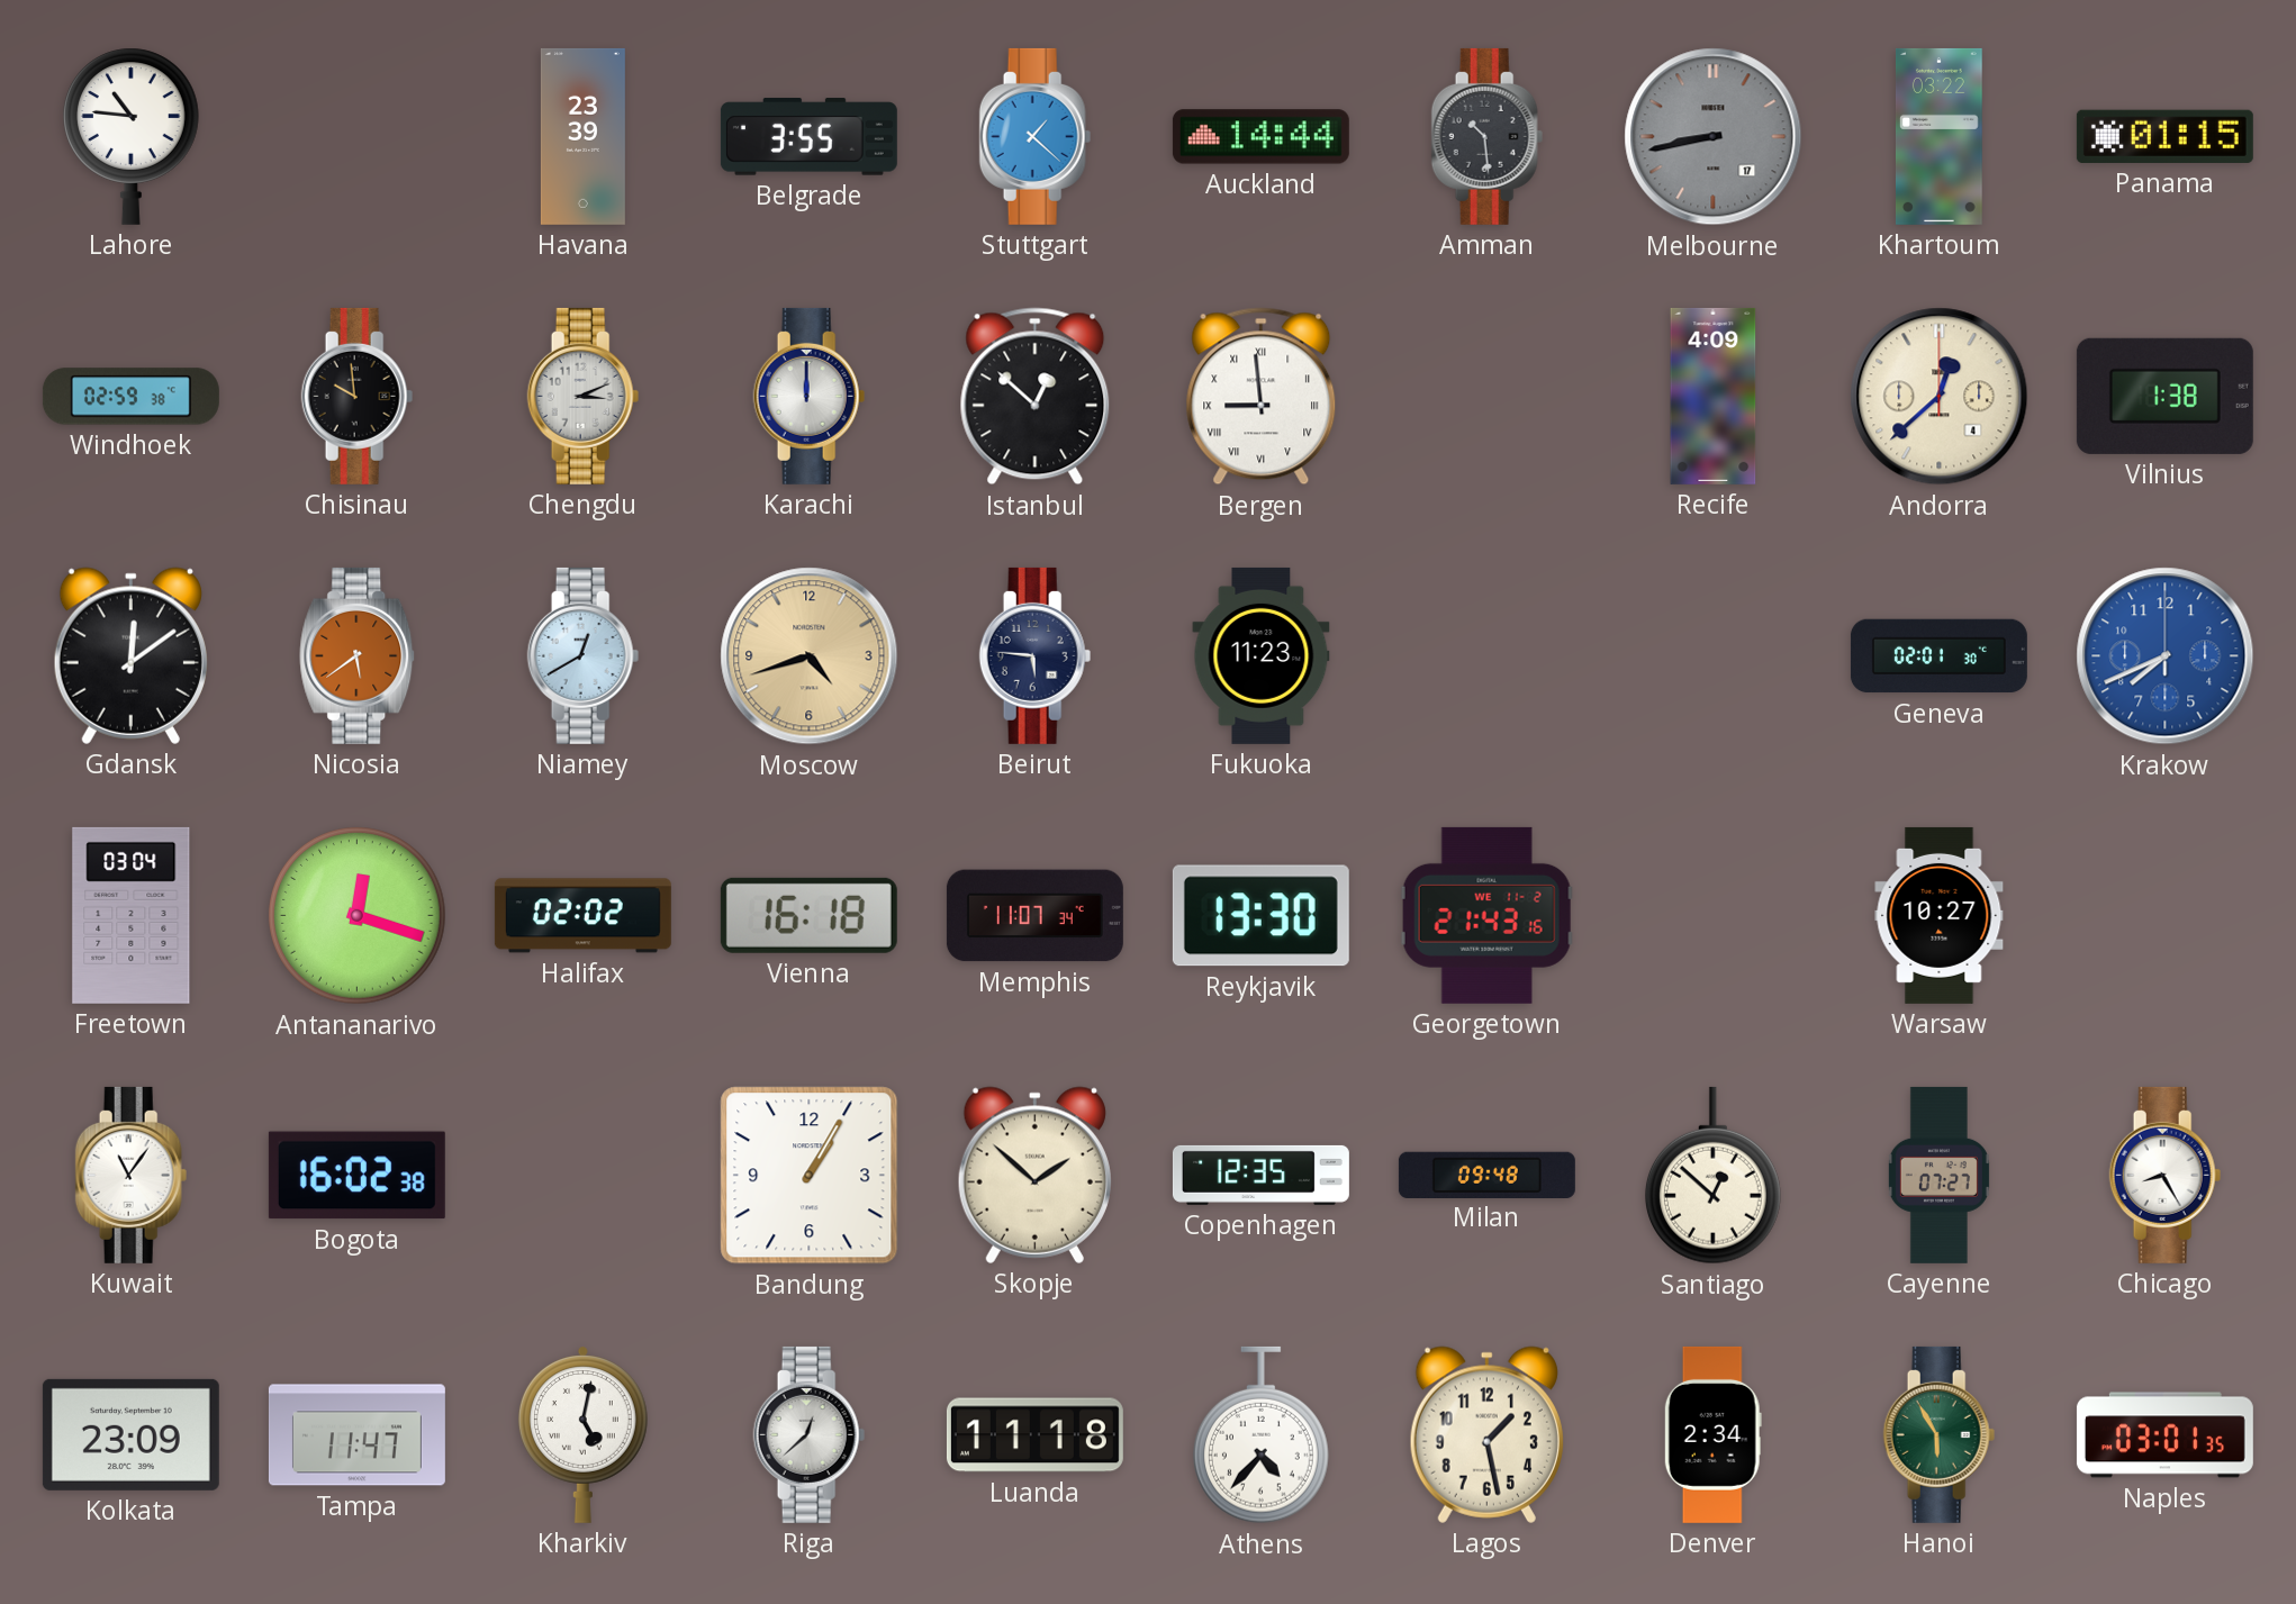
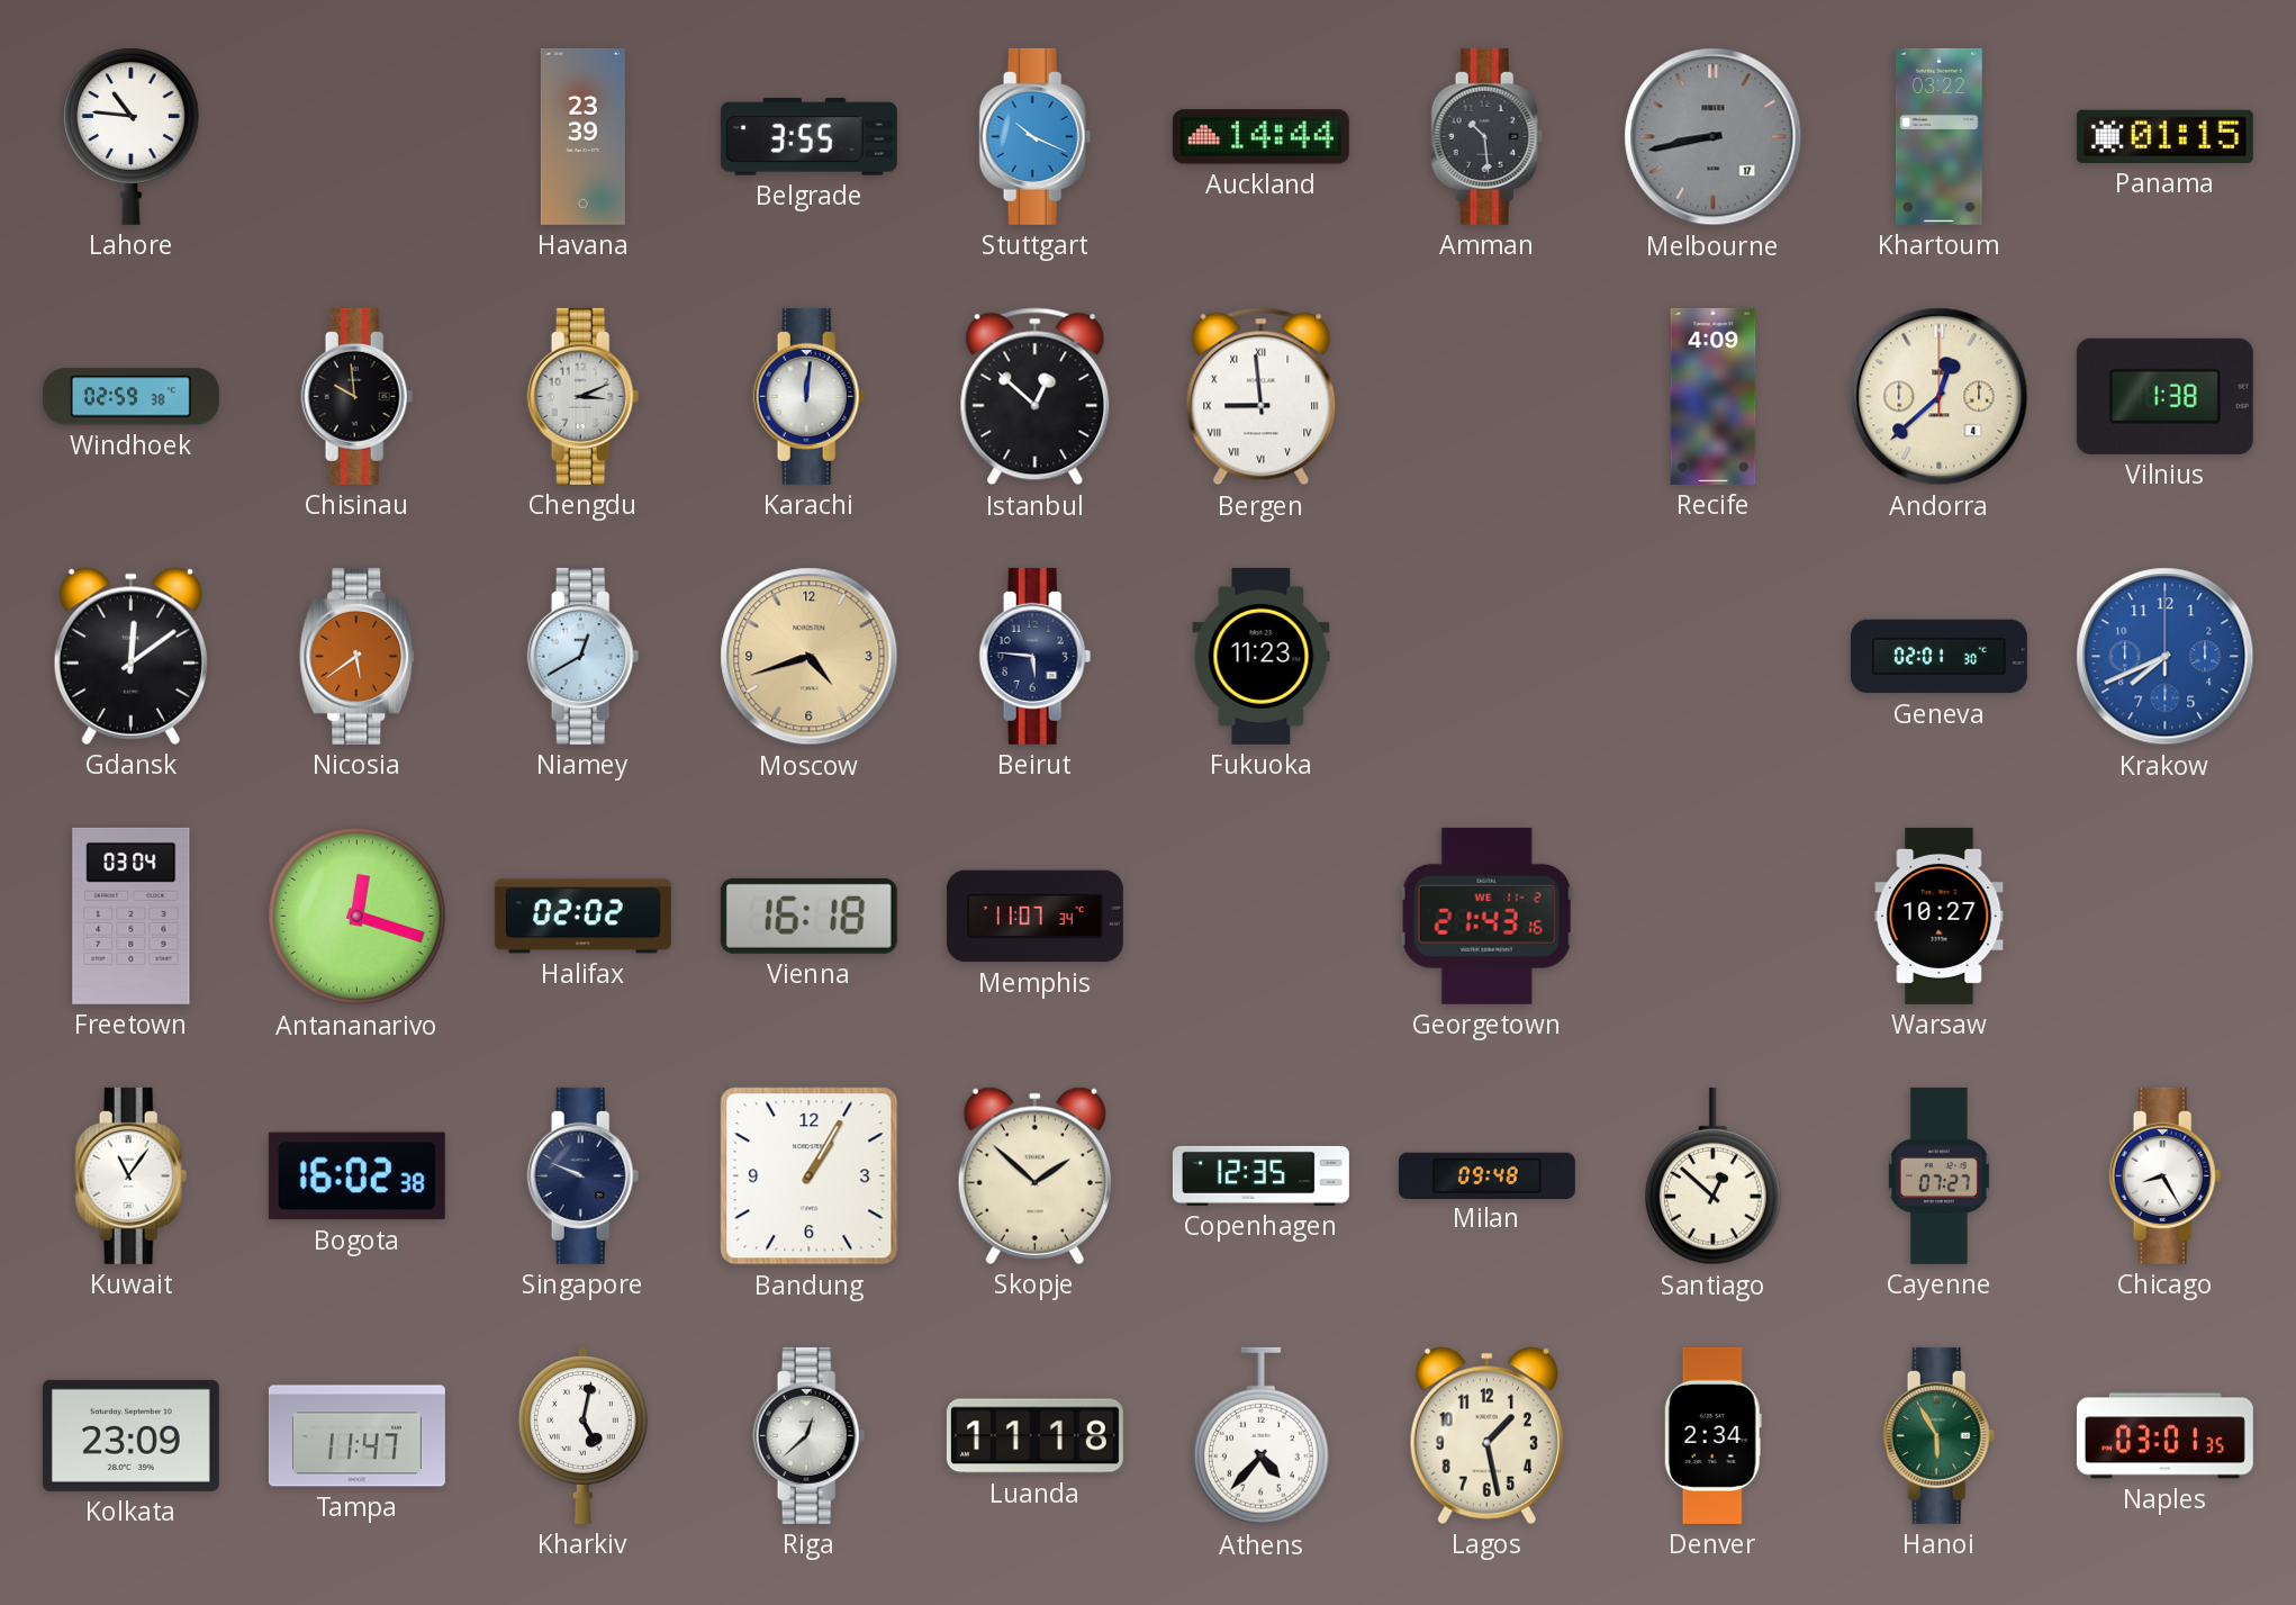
Stuttgart: 1:22 -> 10:19
Karachi: 12:00 -> 12:01
Reykjavik: 13:30 -> none
Singapore: none -> 9:49
